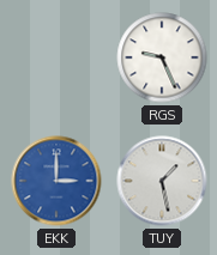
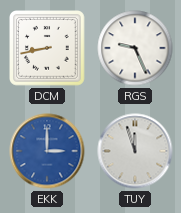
DCM: none -> 8:43
TUY: 1:28 -> 11:57
